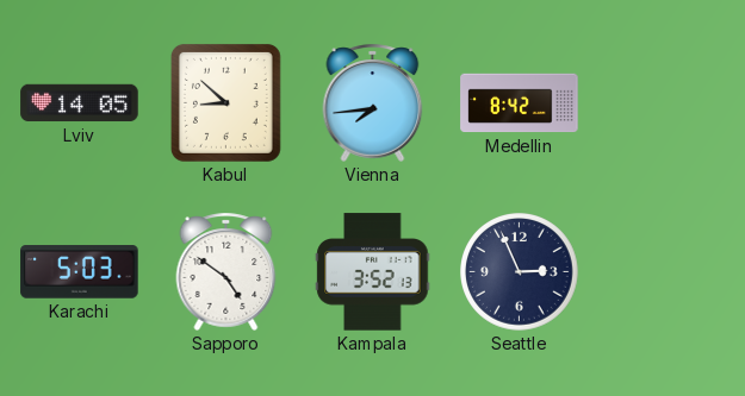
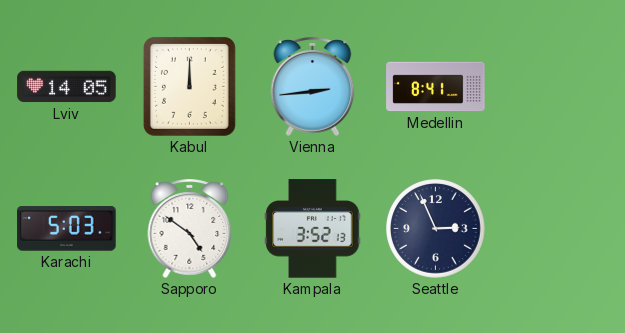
Kabul: 8:52 -> 12:00
Vienna: 7:44 -> 2:44
Medellin: 8:42 -> 8:41
